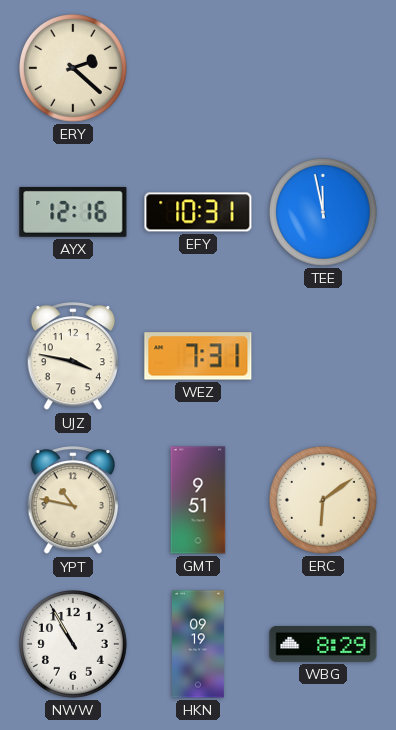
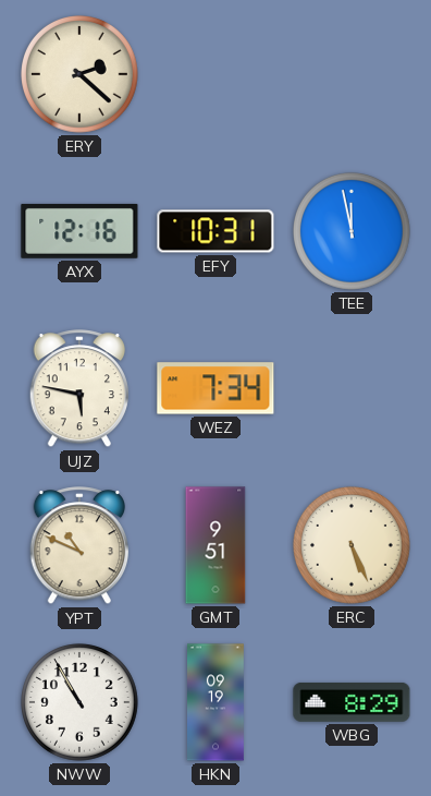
UJZ: 3:47 -> 5:47
WEZ: 7:31 -> 7:34
YPT: 10:47 -> 10:49
ERC: 6:09 -> 5:26
